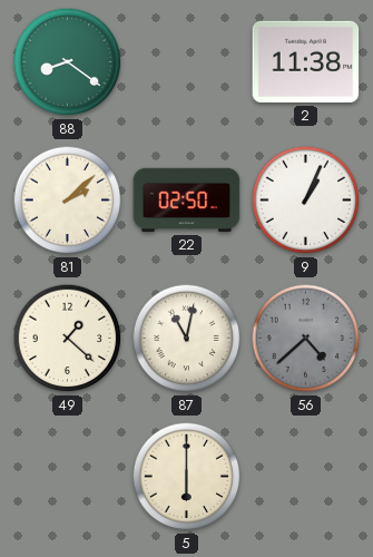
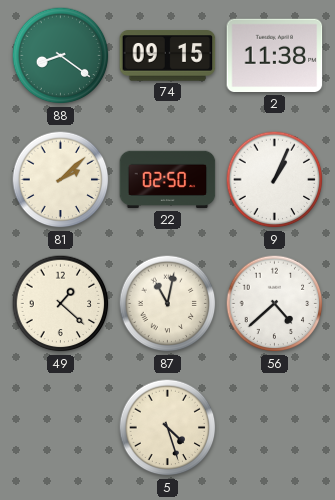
74: none -> 09:15
56 dial: grey -> white
5: 6:00 -> 4:27
